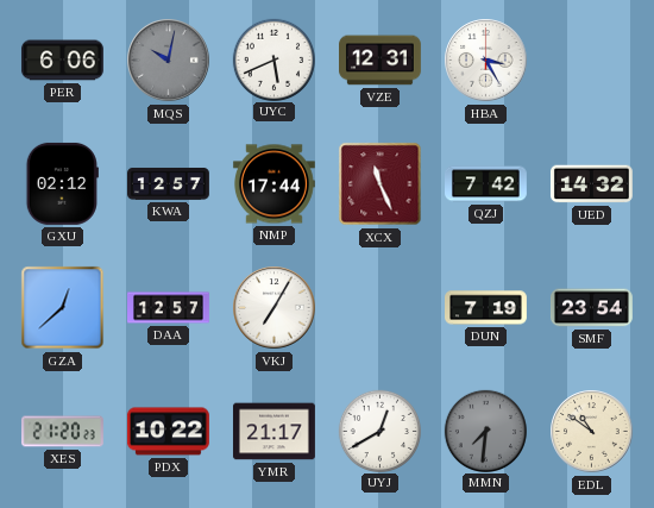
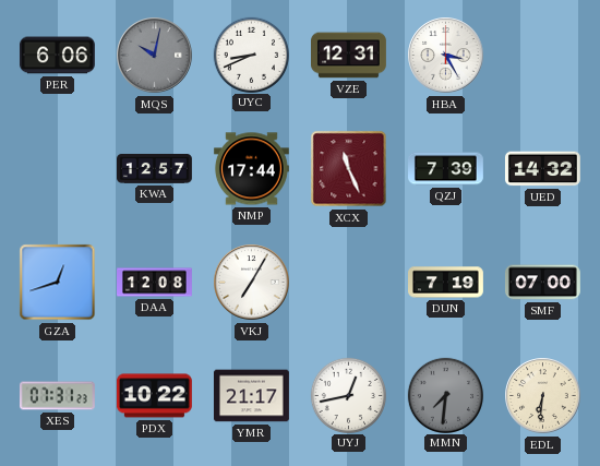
UYC: 5:41 -> 8:41
GXU: 02:12 -> none
QZJ: 7:42 -> 7:39
GZA: 12:38 -> 12:42
DAA: 12:57 -> 12:08
SMF: 23:54 -> 07:00
XES: 21:20 -> 07:31
UYJ: 12:40 -> 12:43
EDL: 10:51 -> 6:31
